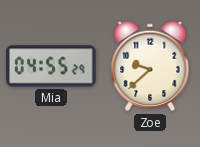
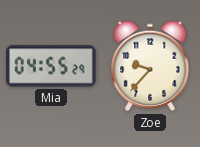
Zoe: 9:38 -> 9:37
